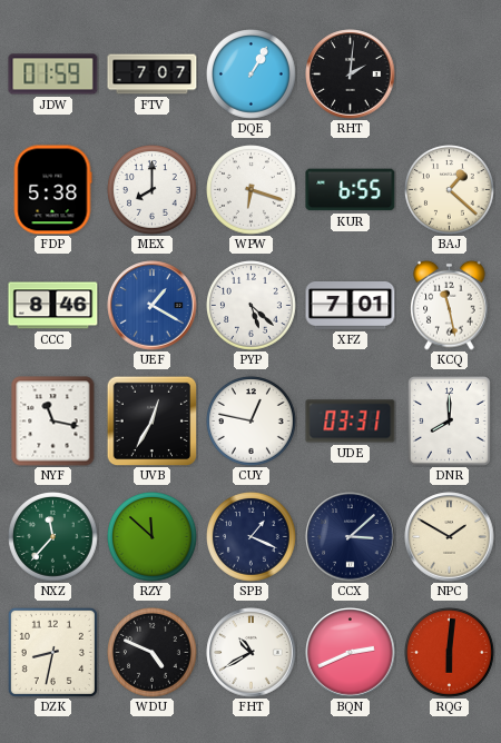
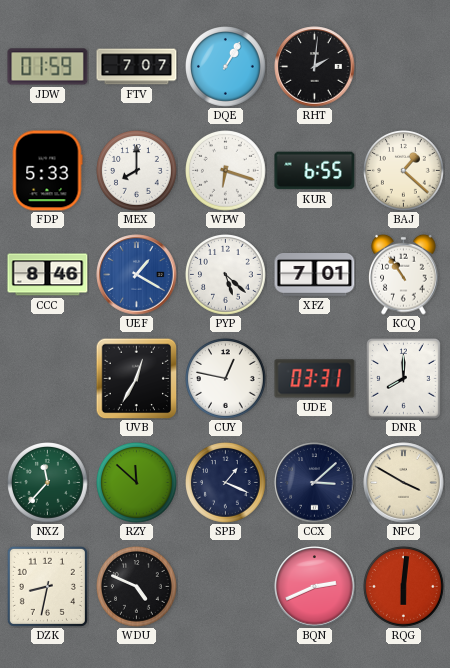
FDP: 5:38 -> 5:33
KCQ: 11:28 -> 10:54
NYF: 11:17 -> none
NPC: 1:50 -> 3:50
FHT: 10:40 -> none
